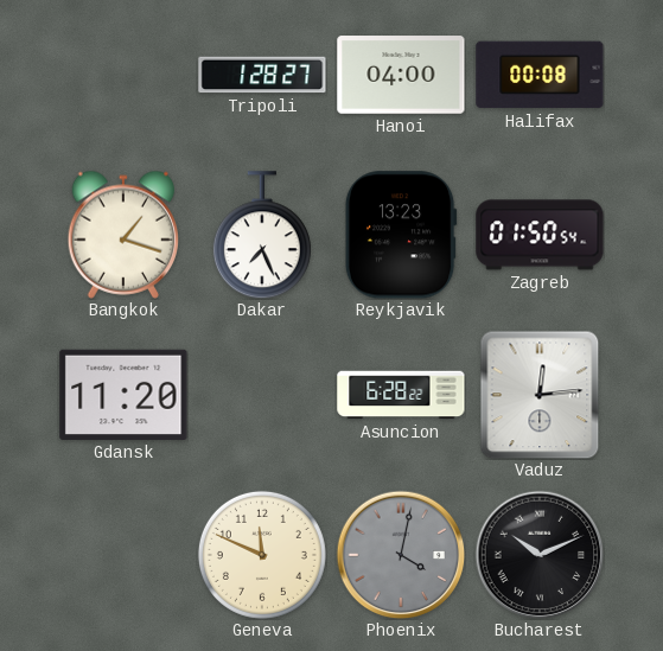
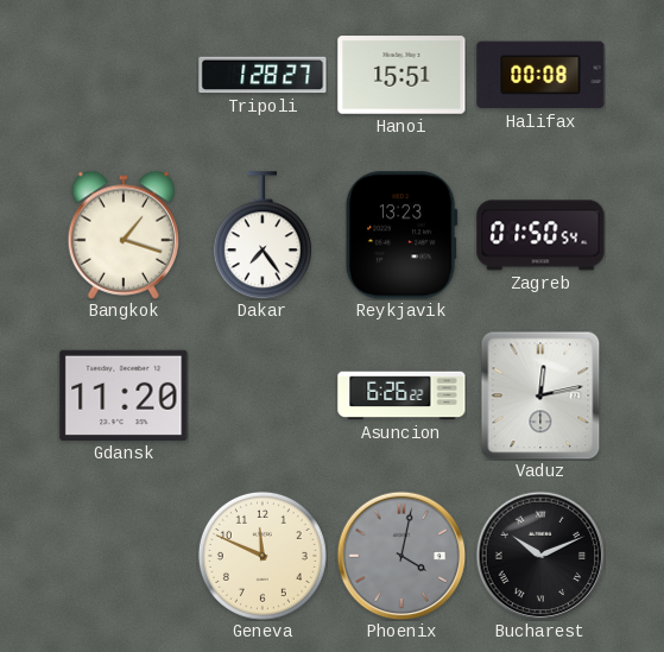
Hanoi: 04:00 -> 15:51
Dakar: 7:26 -> 7:24
Asuncion: 6:28 -> 6:26
Vaduz: 12:14 -> 12:13
